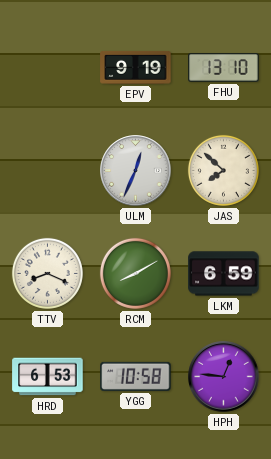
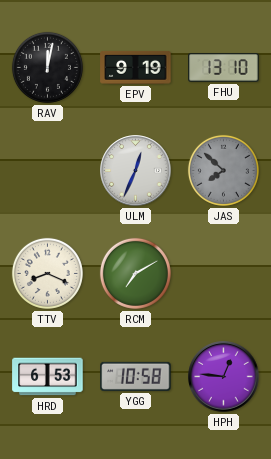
RAV: none -> 12:02
JAS dial: cream -> grey
RCM: 8:10 -> 7:10
LKM: 6:59 -> none
